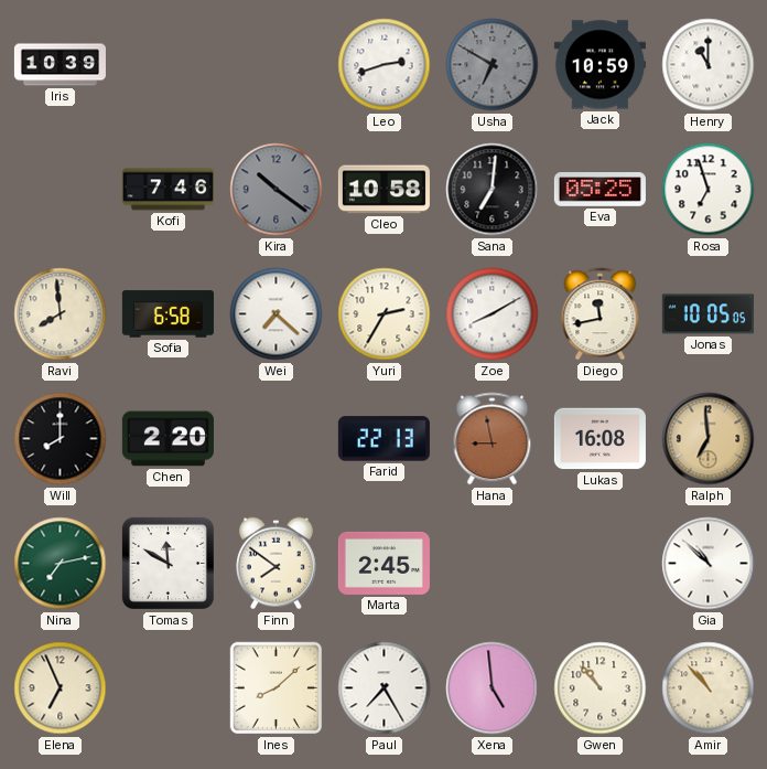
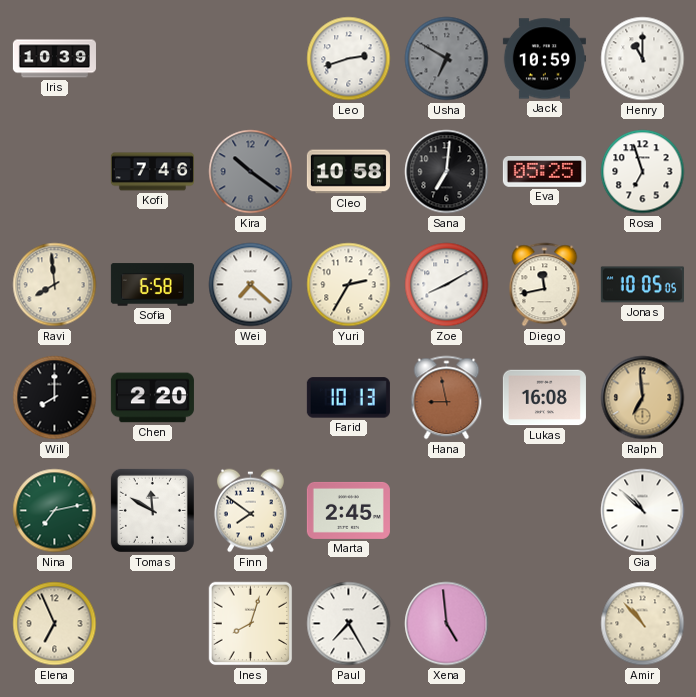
Farid: 22:13 -> 10:13
Ines: 8:08 -> 8:03
Gwen: 10:53 -> none
